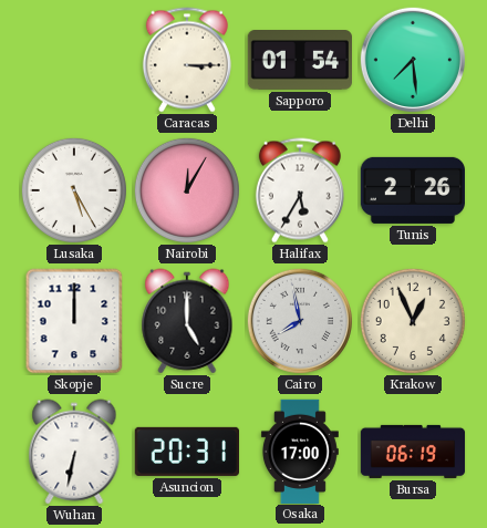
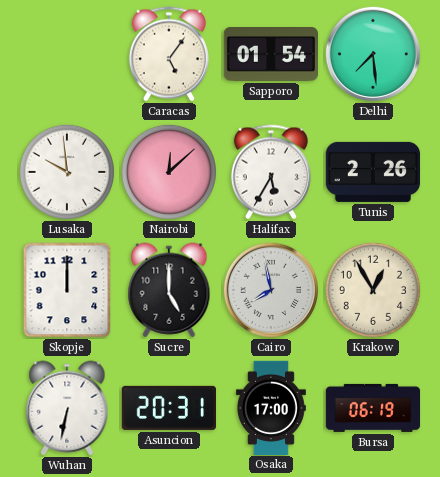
Caracas: 3:15 -> 5:06
Lusaka: 5:25 -> 9:59
Nairobi: 12:05 -> 12:08
Krakow: 12:56 -> 12:55
